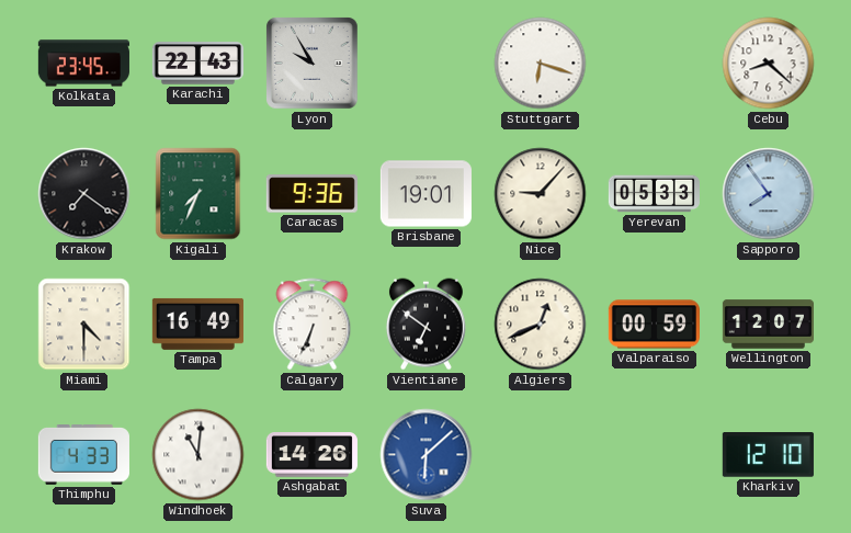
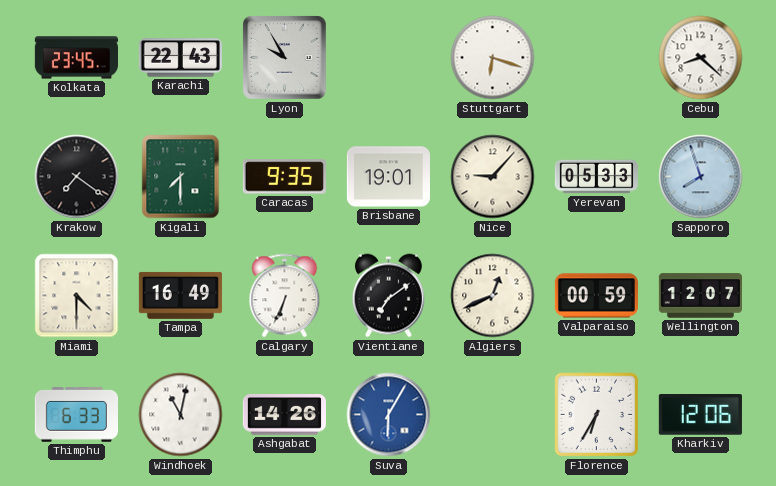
Kigali: 7:34 -> 7:30
Caracas: 9:36 -> 9:35
Sapporo: 7:54 -> 7:57
Vientiane: 6:51 -> 7:09
Thimphu: 4:33 -> 6:33
Windhoek: 11:01 -> 11:02
Suva: 6:08 -> 6:05
Florence: none -> 6:35
Kharkiv: 12:10 -> 12:06
